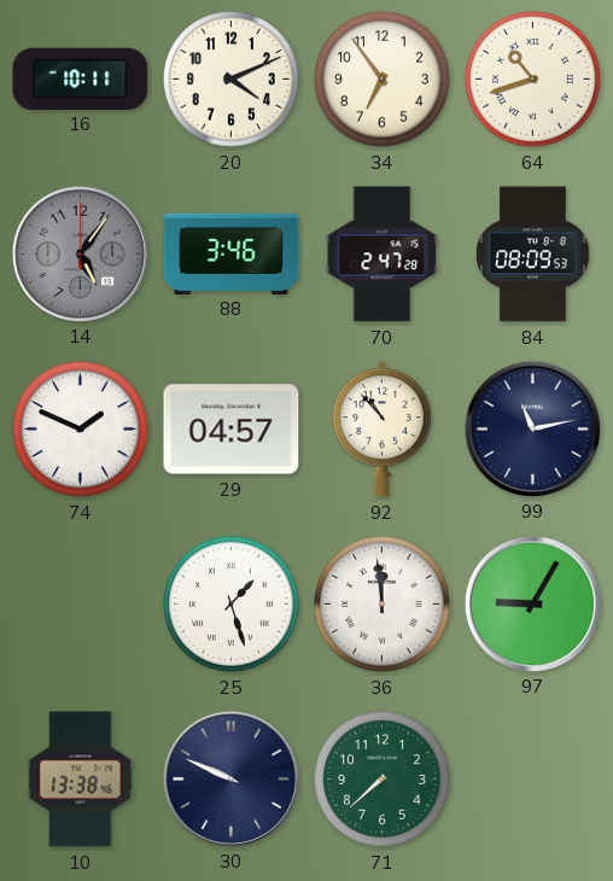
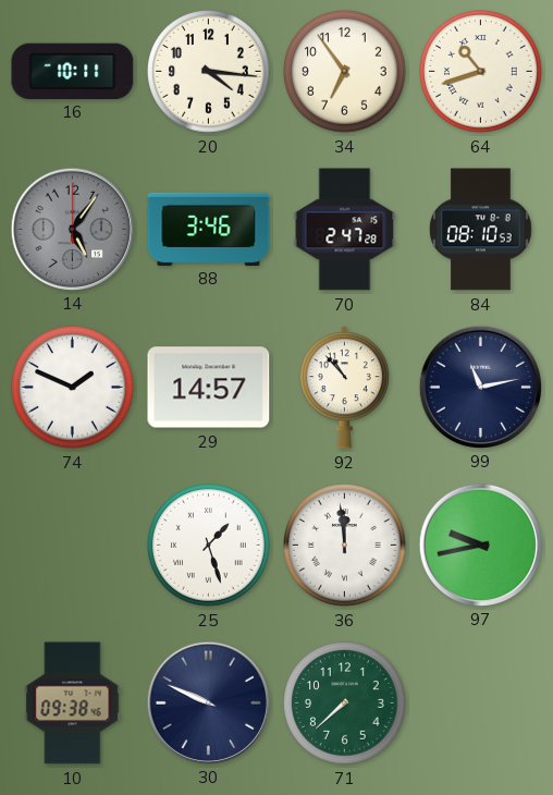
20: 4:11 -> 4:16
84: 08:09 -> 08:10
29: 04:57 -> 14:57
97: 9:05 -> 9:43
10: 13:38 -> 09:38
